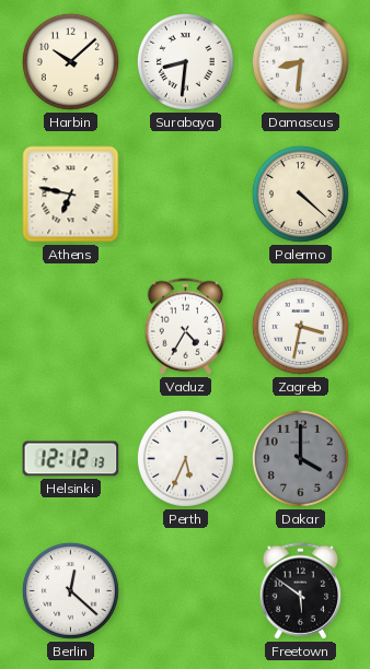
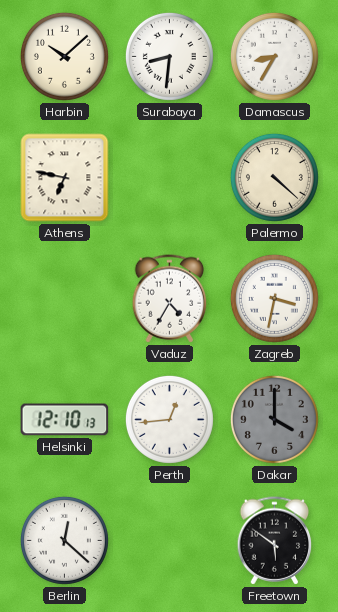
Damascus: 8:31 -> 8:35
Helsinki: 12:12 -> 12:10
Perth: 5:34 -> 12:44
